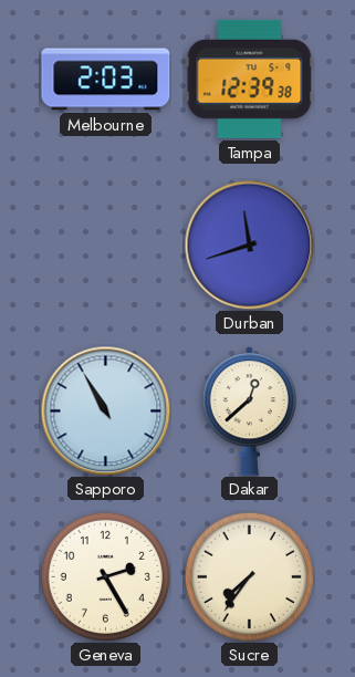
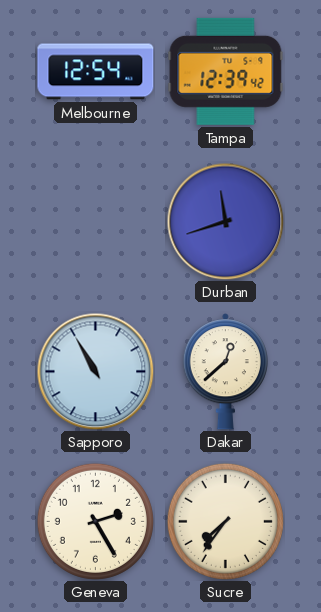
Melbourne: 2:03 -> 12:54
Tampa: 12:39:38 -> 12:39:42
